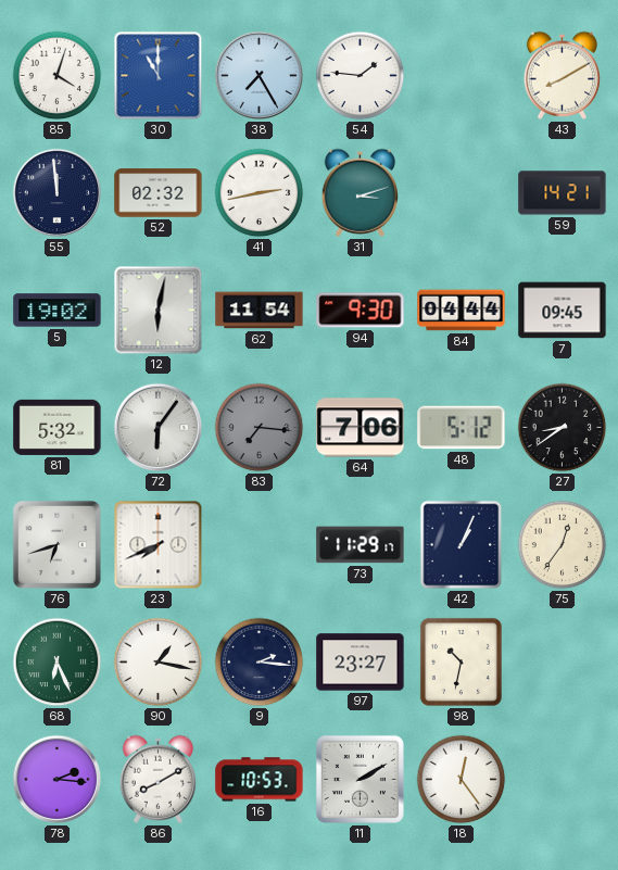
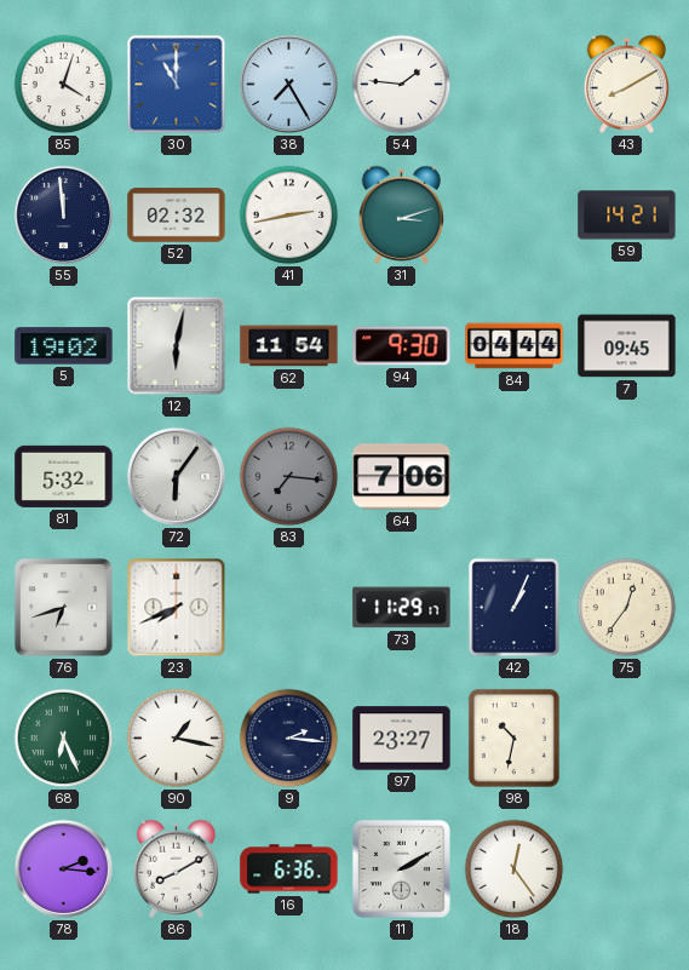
48: 5:12 -> none
27: 8:39 -> none
16: 10:53 -> 6:36
